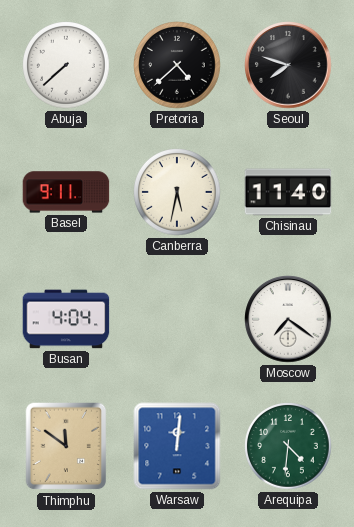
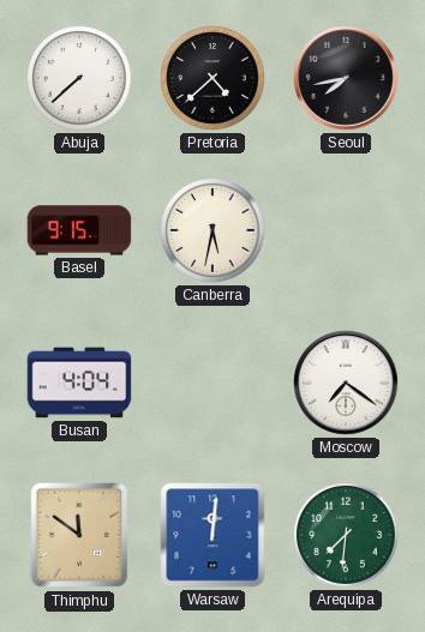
Seoul: 7:48 -> 7:43
Basel: 9:11 -> 9:15
Chisinau: 11:40 -> none
Arequipa: 4:31 -> 7:31
